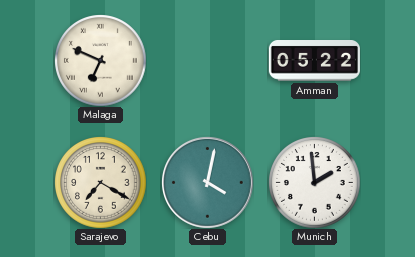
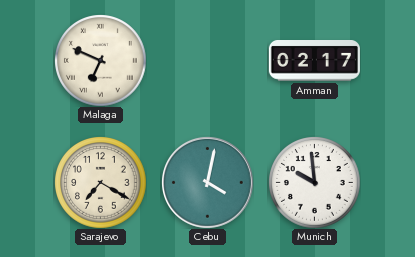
Amman: 05:22 -> 02:17
Munich: 1:59 -> 9:59
